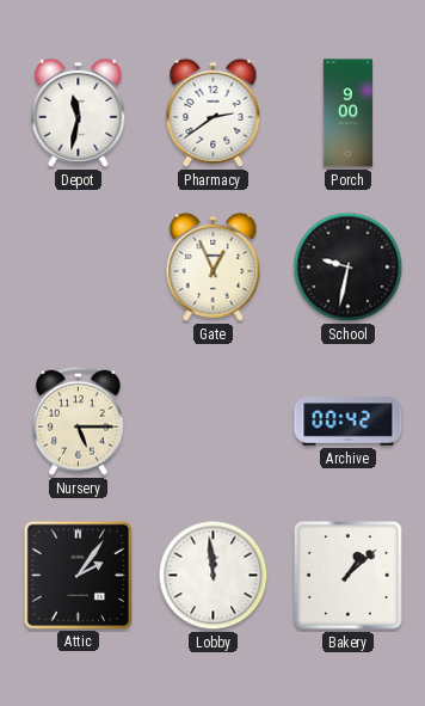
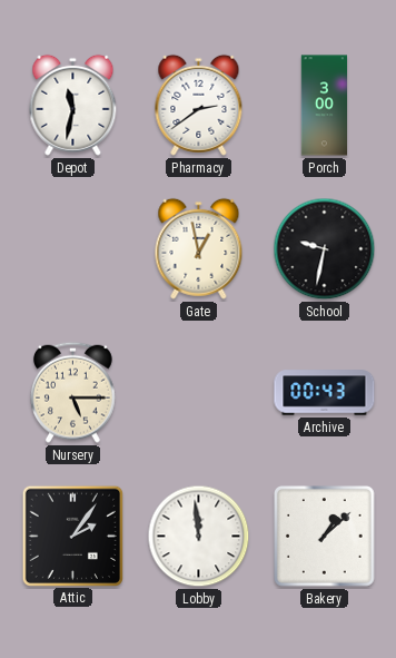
Porch: 9:00 -> 3:00
Gate: 12:56 -> 12:58
Archive: 00:42 -> 00:43
